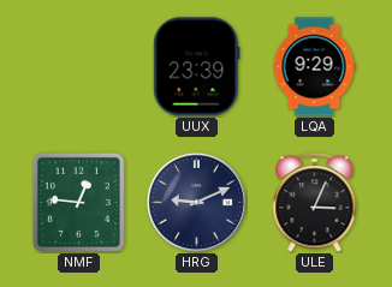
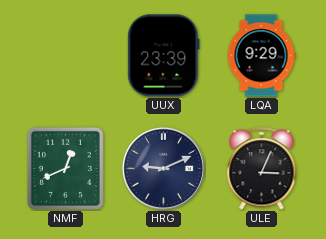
NMF: 12:46 -> 12:41
